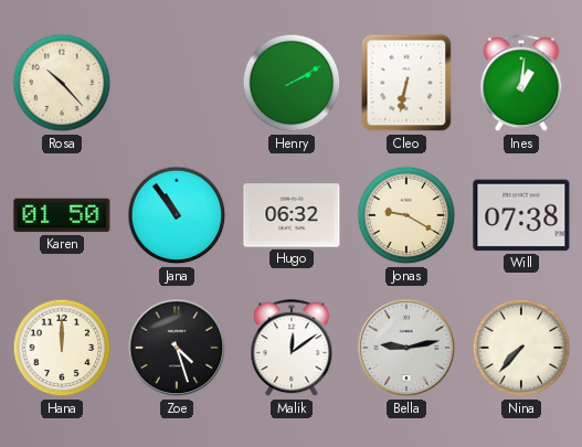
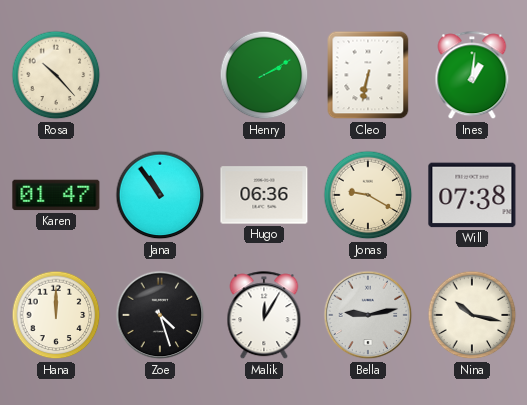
Karen: 01:50 -> 01:47
Hugo: 06:32 -> 06:36
Malik: 12:09 -> 12:05
Nina: 7:37 -> 10:17
